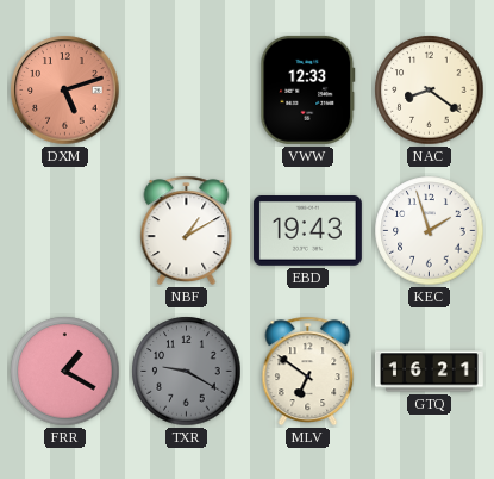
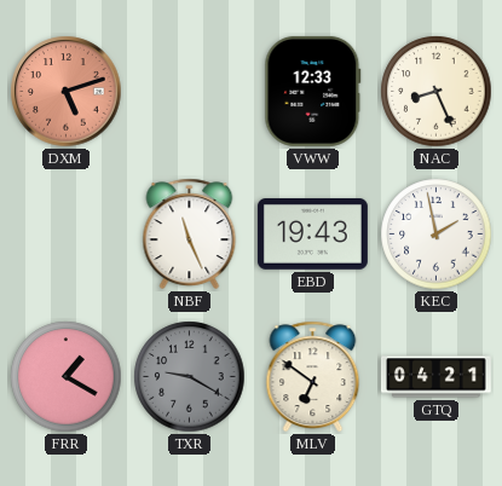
NAC: 8:21 -> 8:26
NBF: 1:10 -> 11:26
KEC: 1:57 -> 1:58
GTQ: 16:21 -> 04:21
